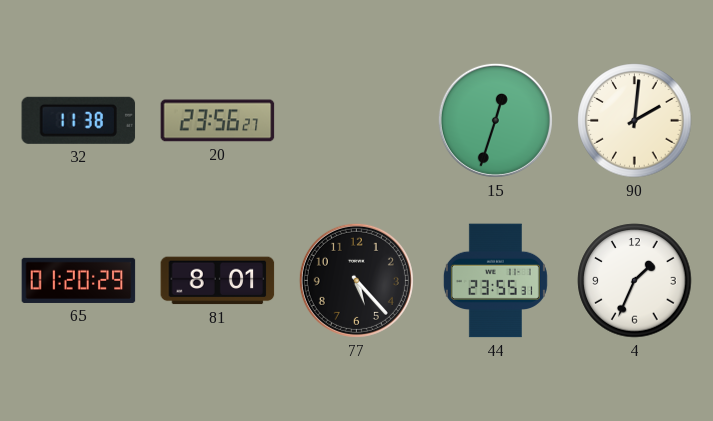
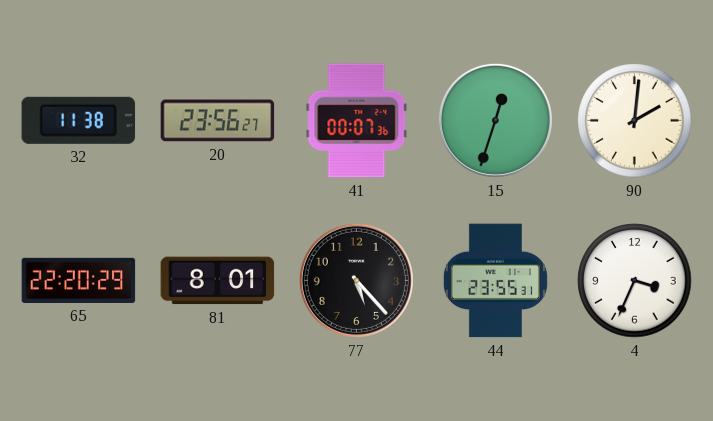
41: none -> 00:07
65: 01:20 -> 22:20
4: 1:34 -> 3:34
